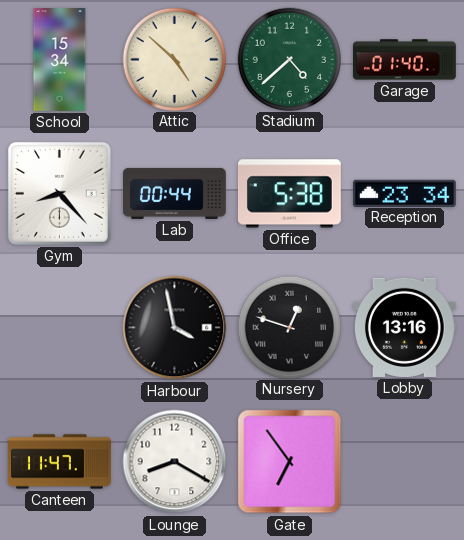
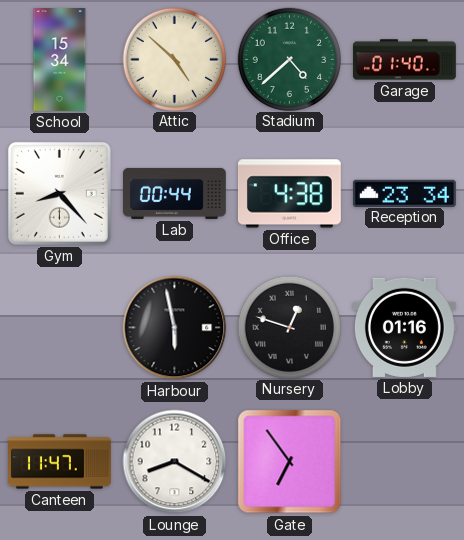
Office: 5:38 -> 4:38
Harbour: 3:58 -> 5:58
Lobby: 13:16 -> 01:16
